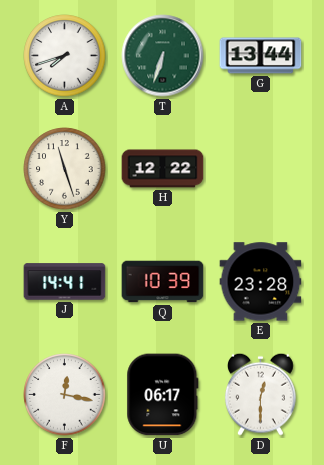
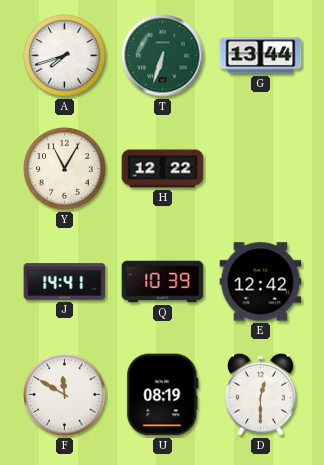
Y: 11:27 -> 11:05
E: 23:28 -> 12:42
F: 12:17 -> 11:50
U: 06:17 -> 08:19
